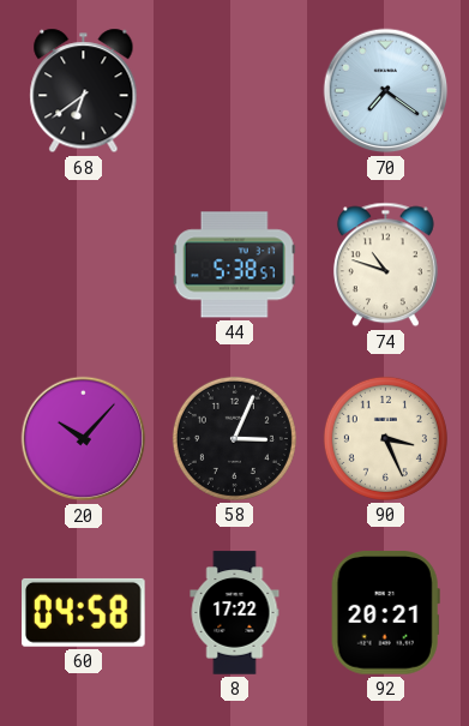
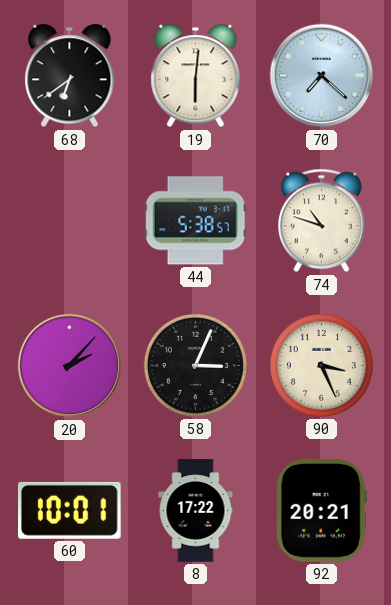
19: none -> 6:01
70: 7:21 -> 7:22
20: 10:07 -> 2:07
60: 04:58 -> 10:01
